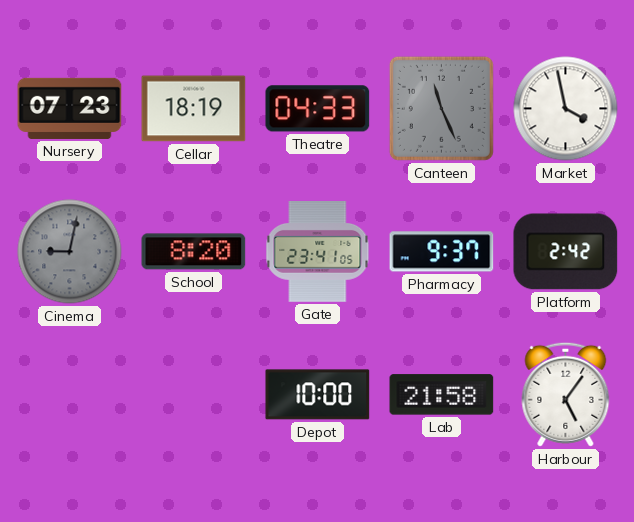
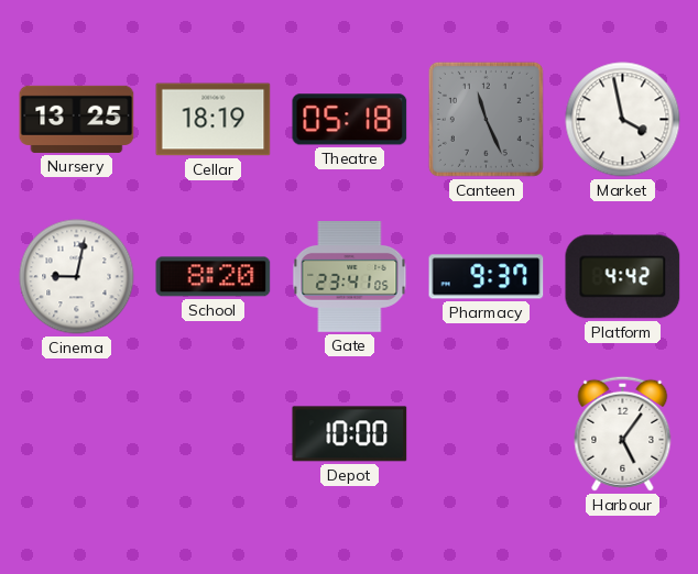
Nursery: 07:23 -> 13:25
Theatre: 04:33 -> 05:18
Cinema dial: grey -> white
Platform: 2:42 -> 4:42
Lab: 21:58 -> none
